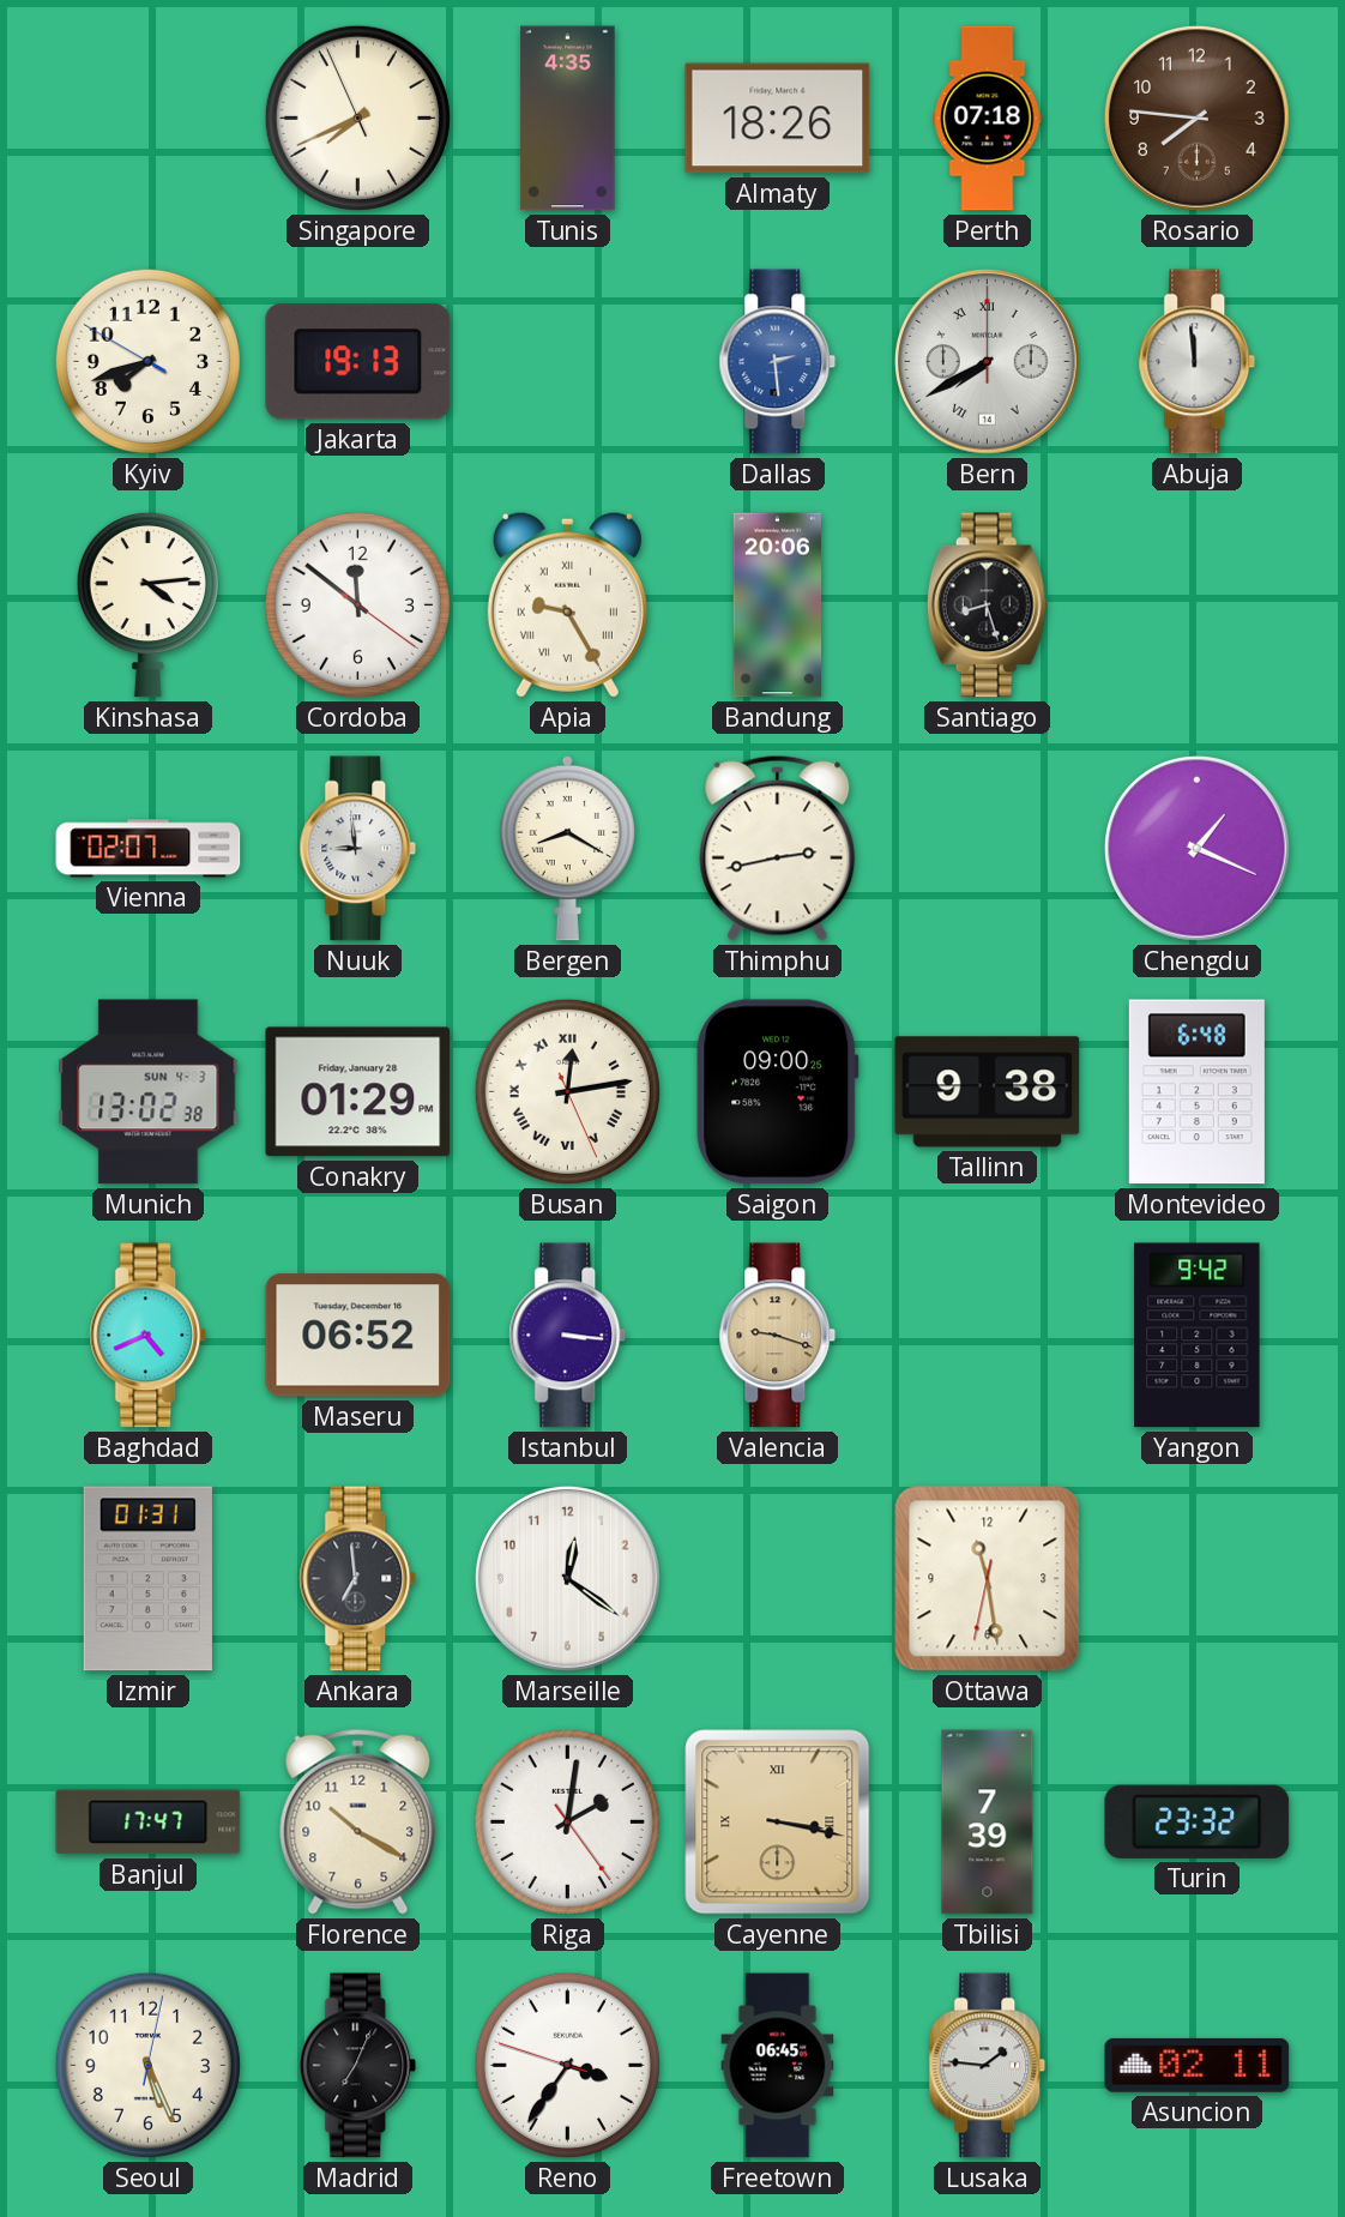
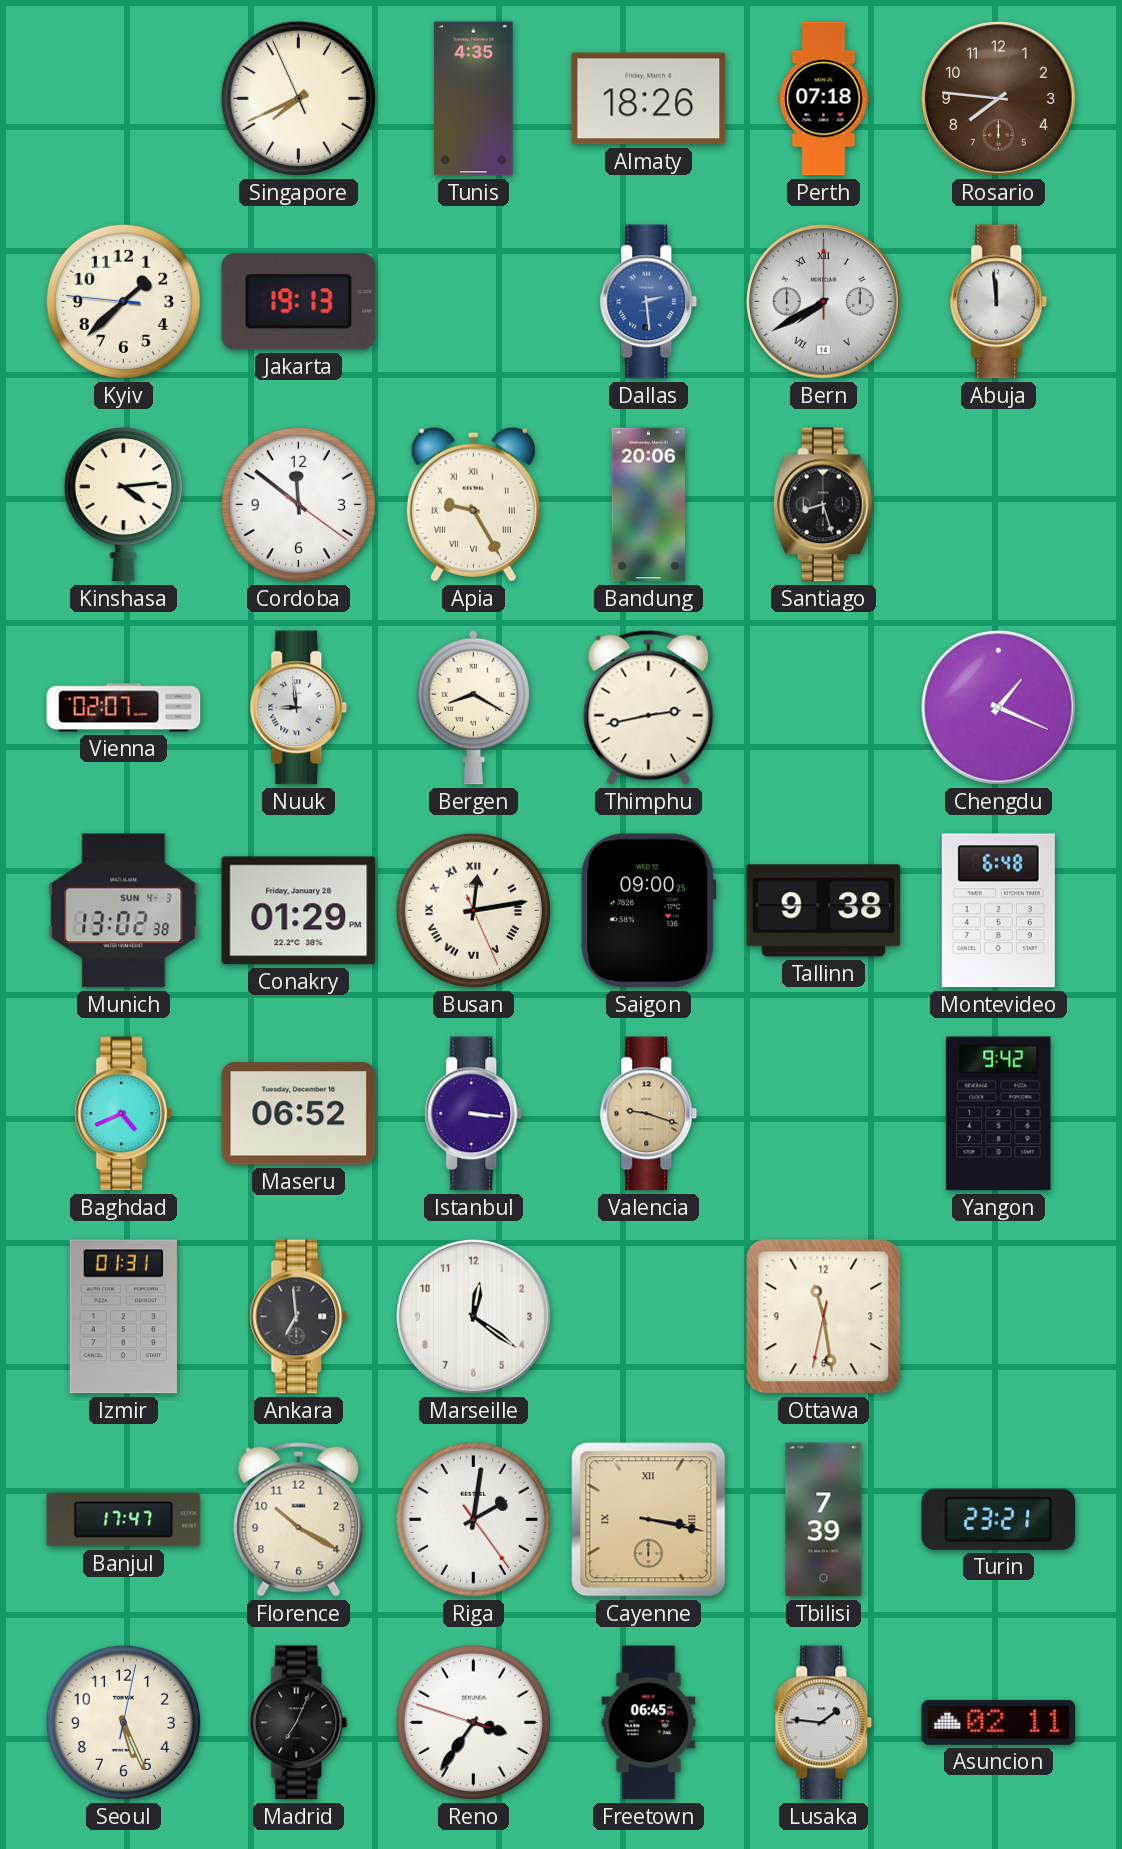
Kyiv: 7:41 -> 1:37
Turin: 23:32 -> 23:21
